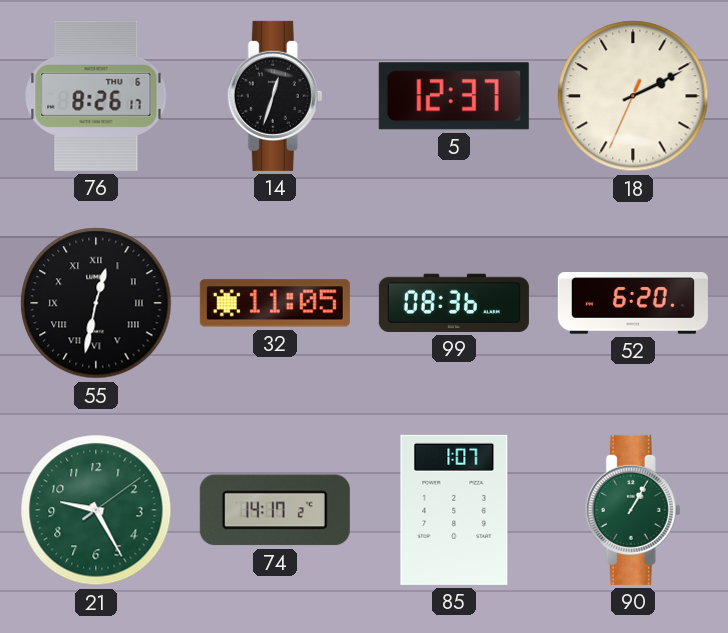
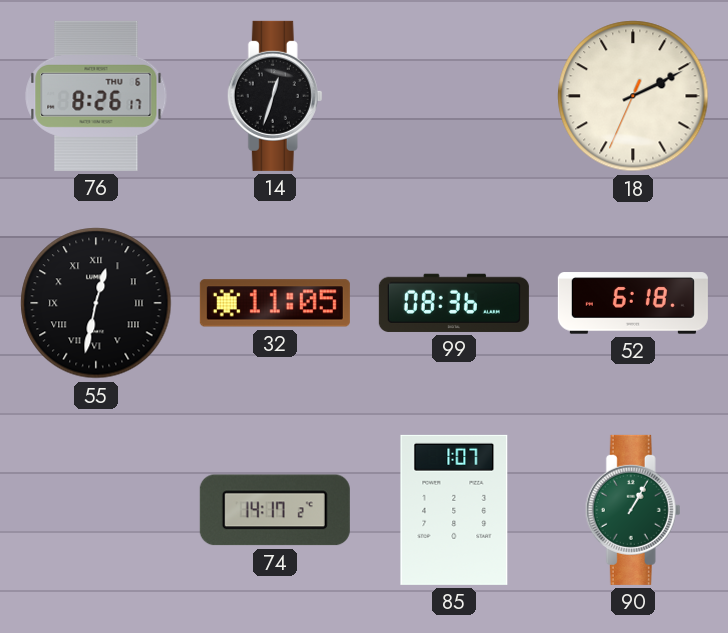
5: 12:37 -> none
52: 6:20 -> 6:18
21: 9:25 -> none
